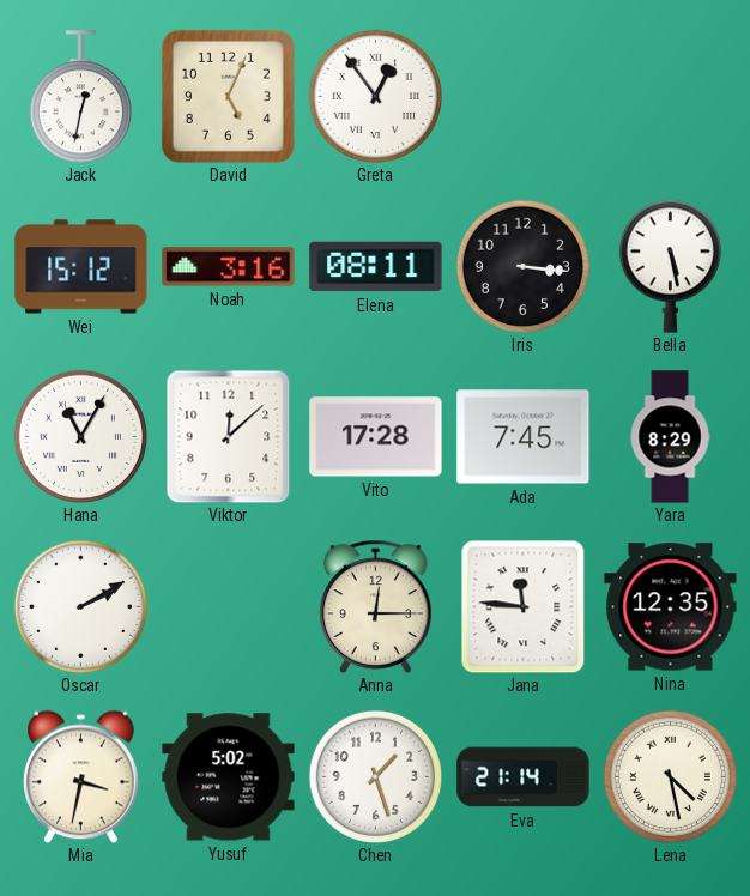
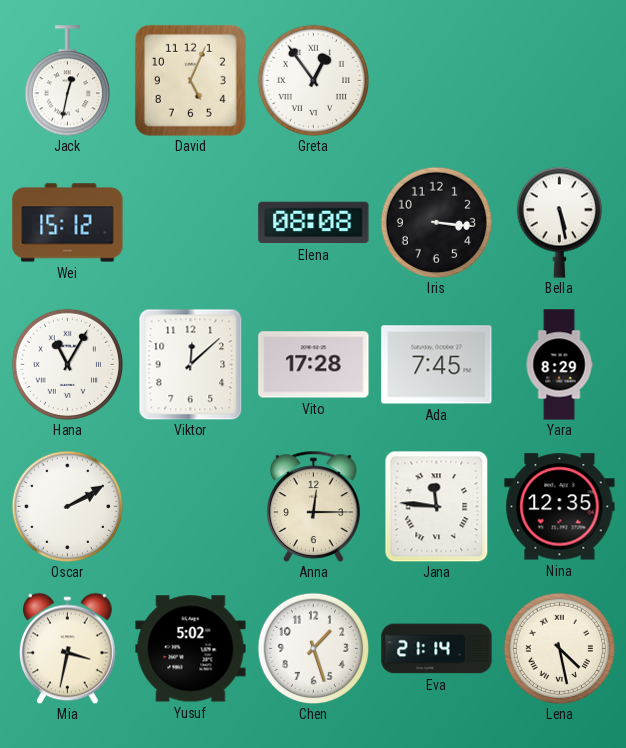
Noah: 3:16 -> none
Elena: 08:11 -> 08:08
